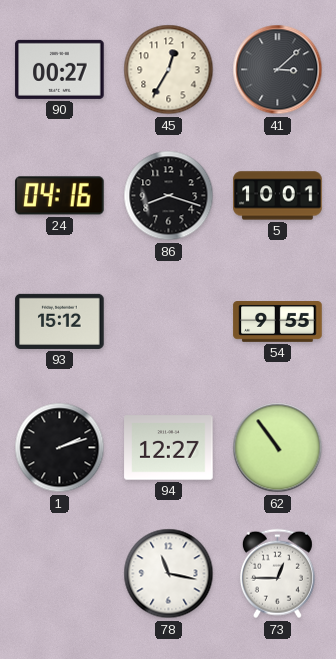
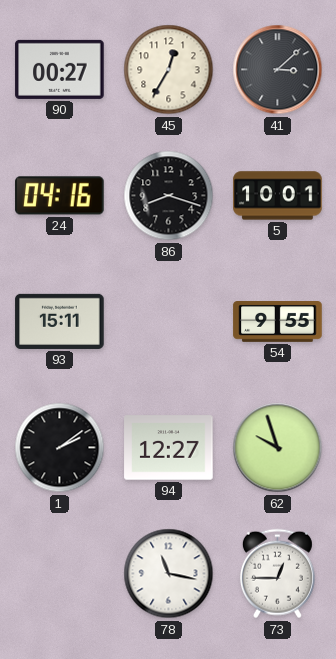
93: 15:12 -> 15:11
1: 2:12 -> 2:09
62: 10:54 -> 9:57
